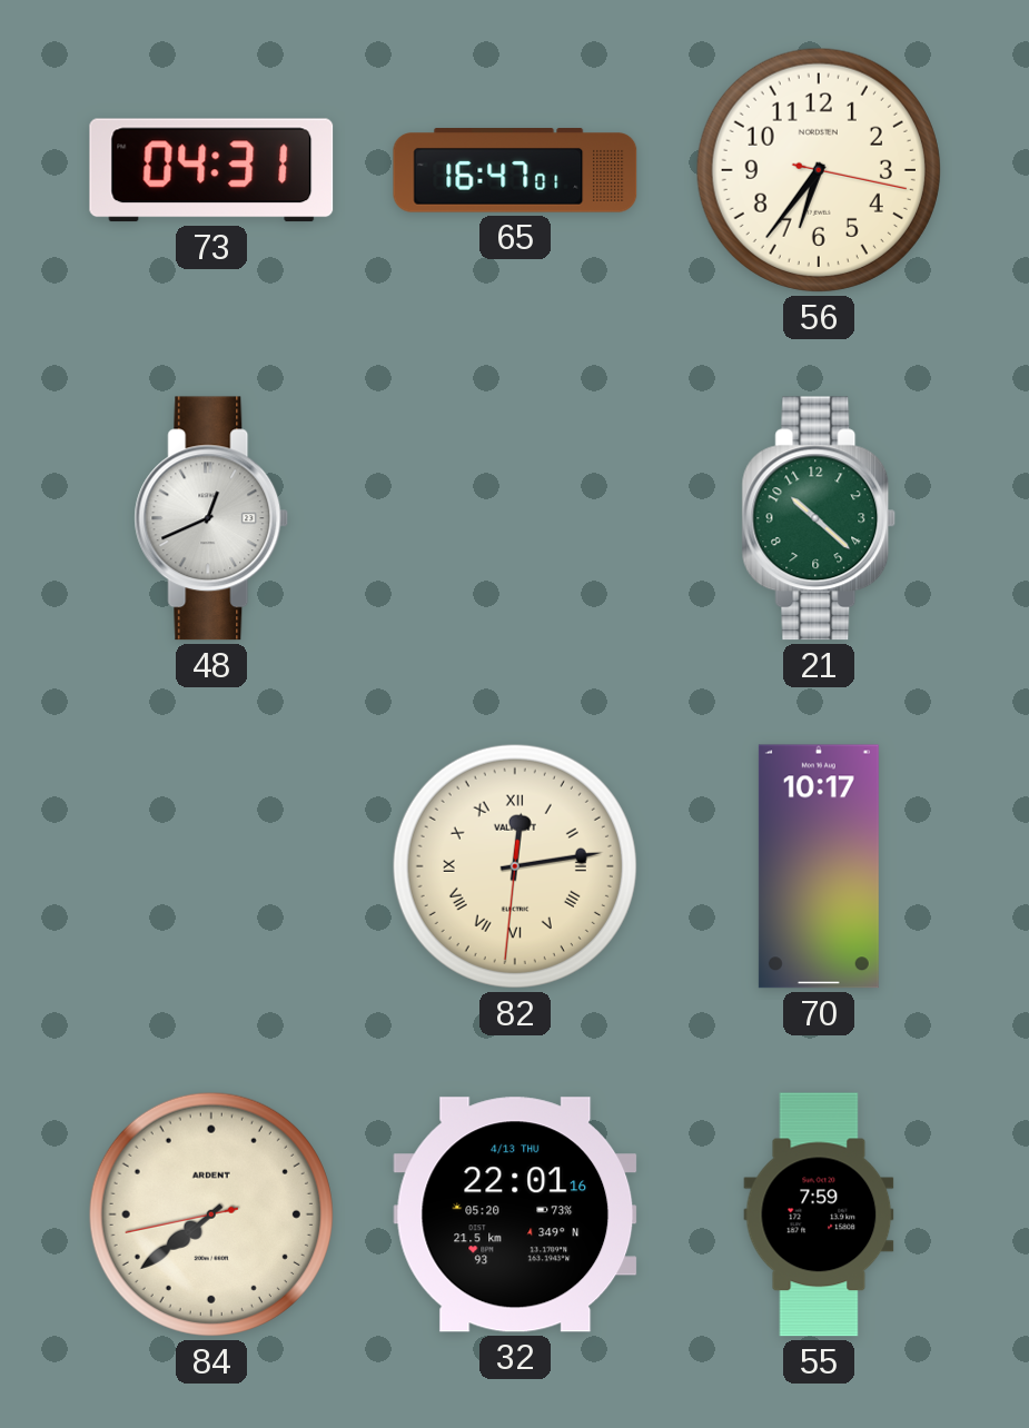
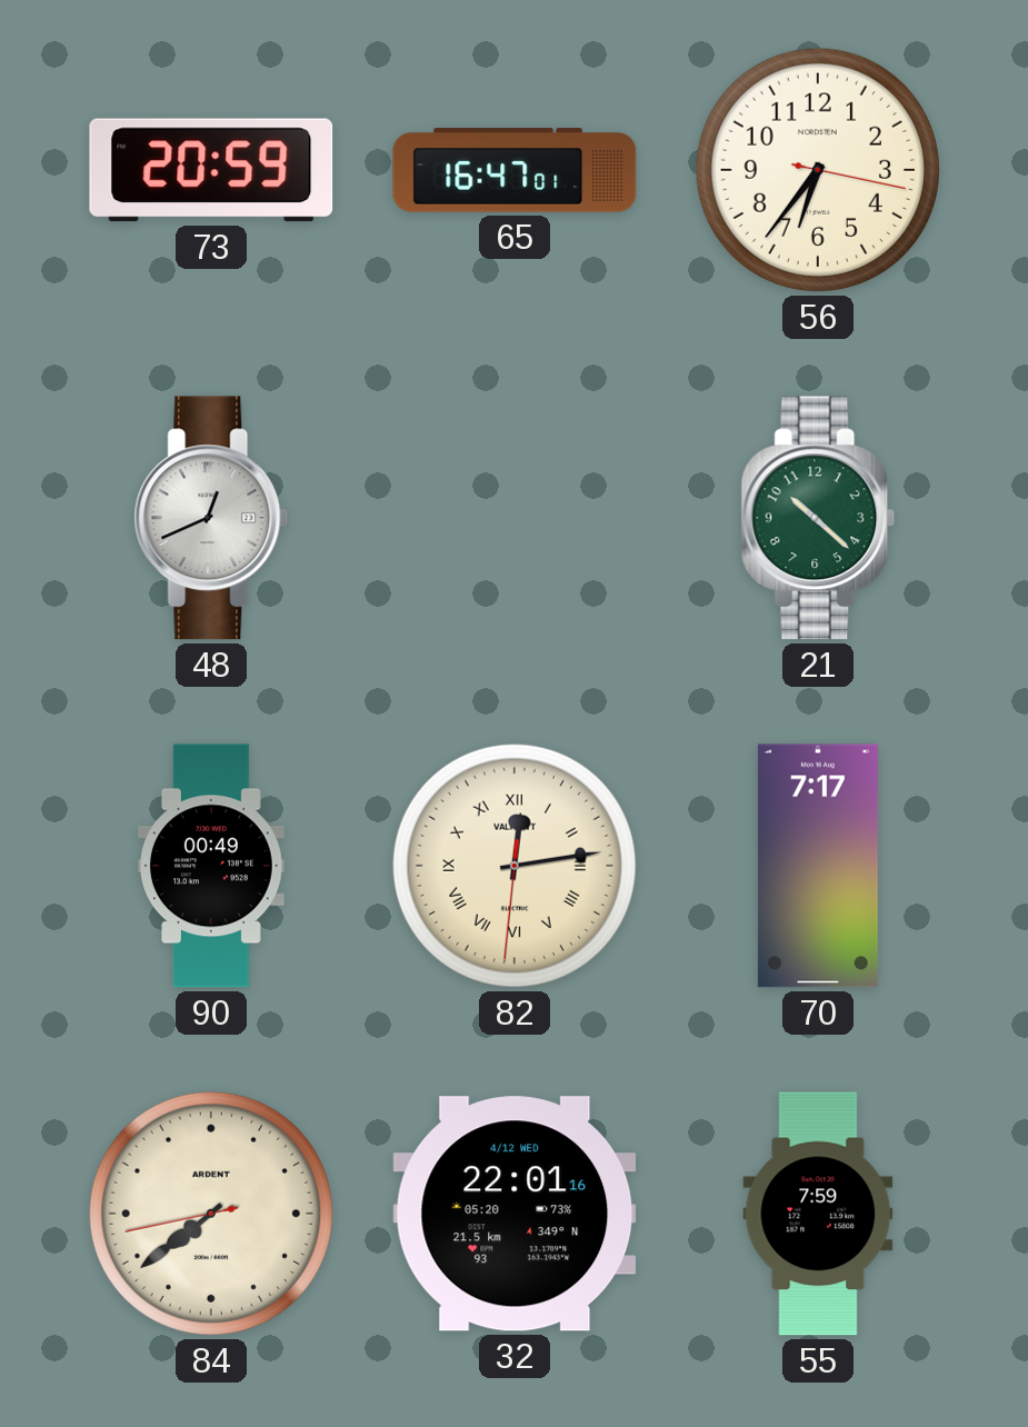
73: 04:31 -> 20:59
90: none -> 00:49
70: 10:17 -> 7:17
32 date: 4/13 THU -> 4/12 WED
